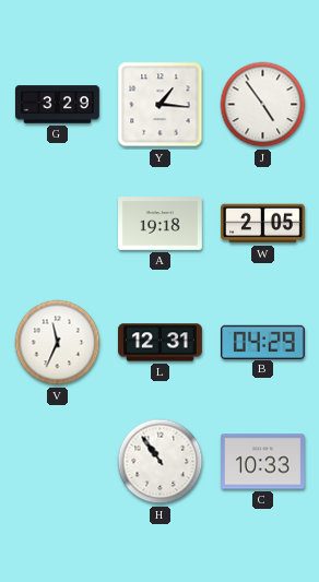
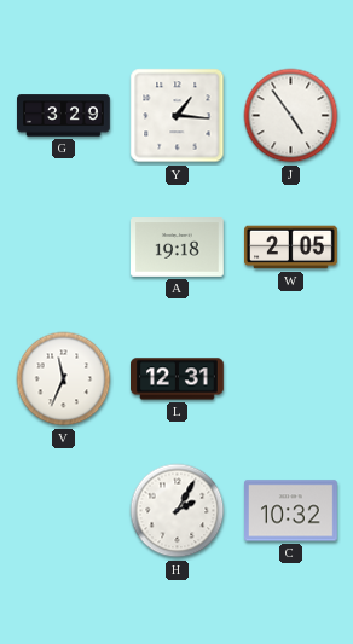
B: 04:29 -> none
H: 10:54 -> 2:05
C: 10:33 -> 10:32
